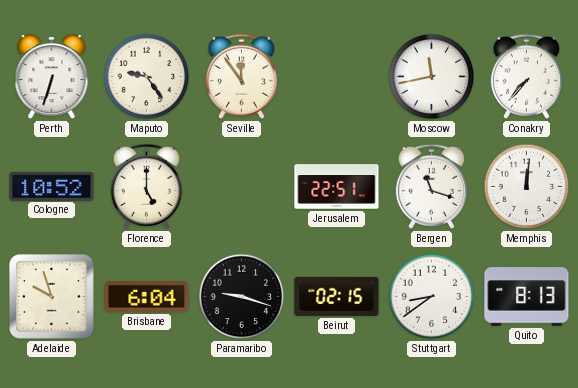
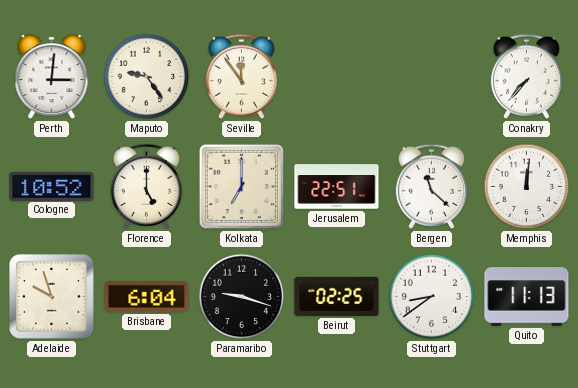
Perth: 6:33 -> 3:01
Moscow: 11:43 -> none
Kolkata: none -> 7:00
Bergen: 11:18 -> 11:22
Beirut: 02:15 -> 02:25
Quito: 8:13 -> 11:13
